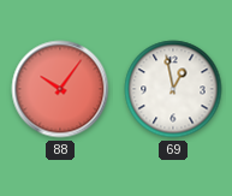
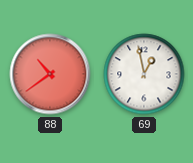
88: 10:06 -> 10:39
